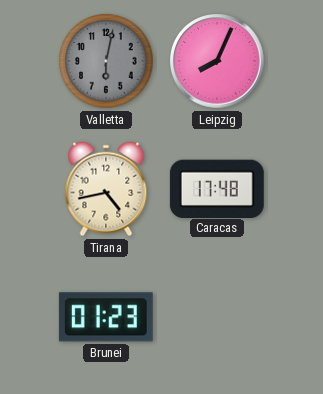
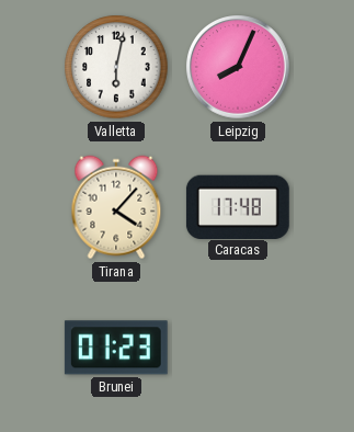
Valletta dial: grey -> white
Tirana: 4:43 -> 4:07
